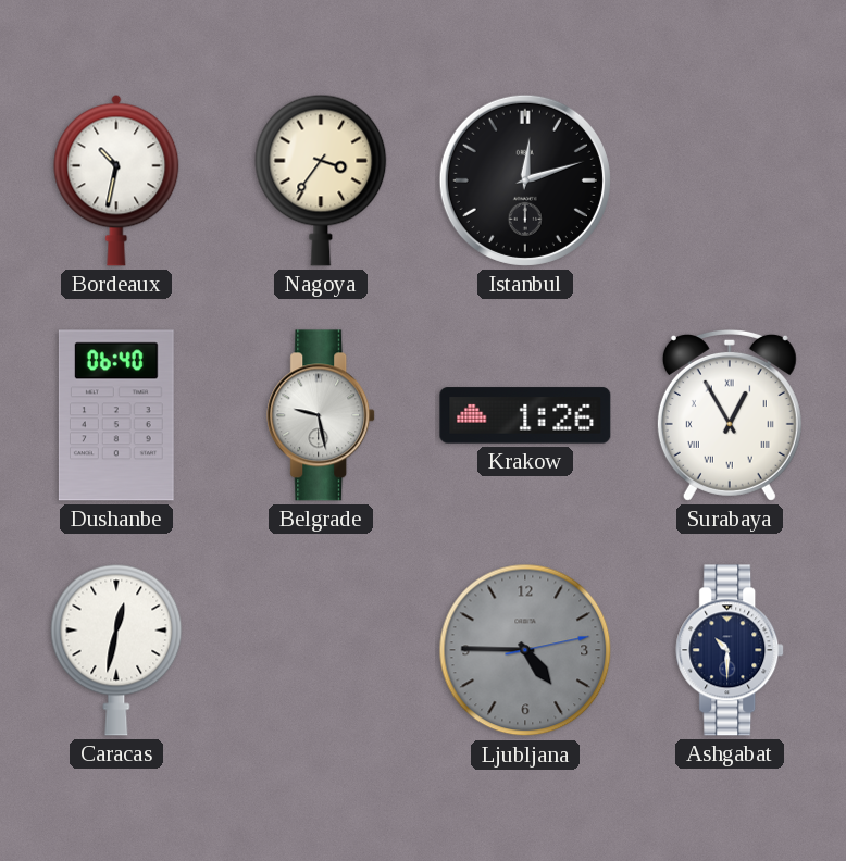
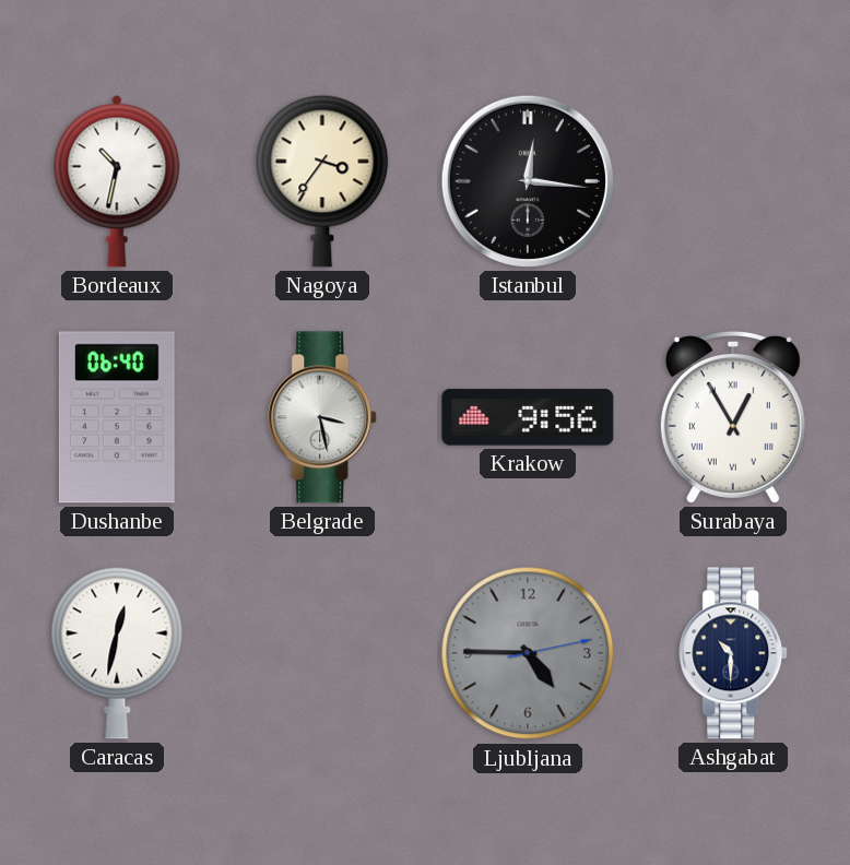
Istanbul: 12:12 -> 12:16
Belgrade: 9:28 -> 3:28
Krakow: 1:26 -> 9:56
